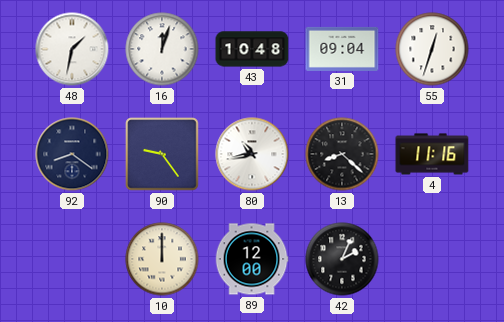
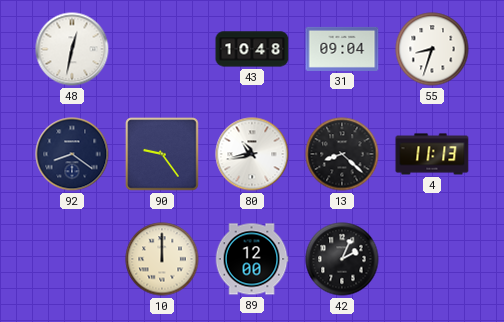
48: 1:32 -> 12:32
16: 12:03 -> none
55: 12:33 -> 8:33
4: 11:16 -> 11:13
